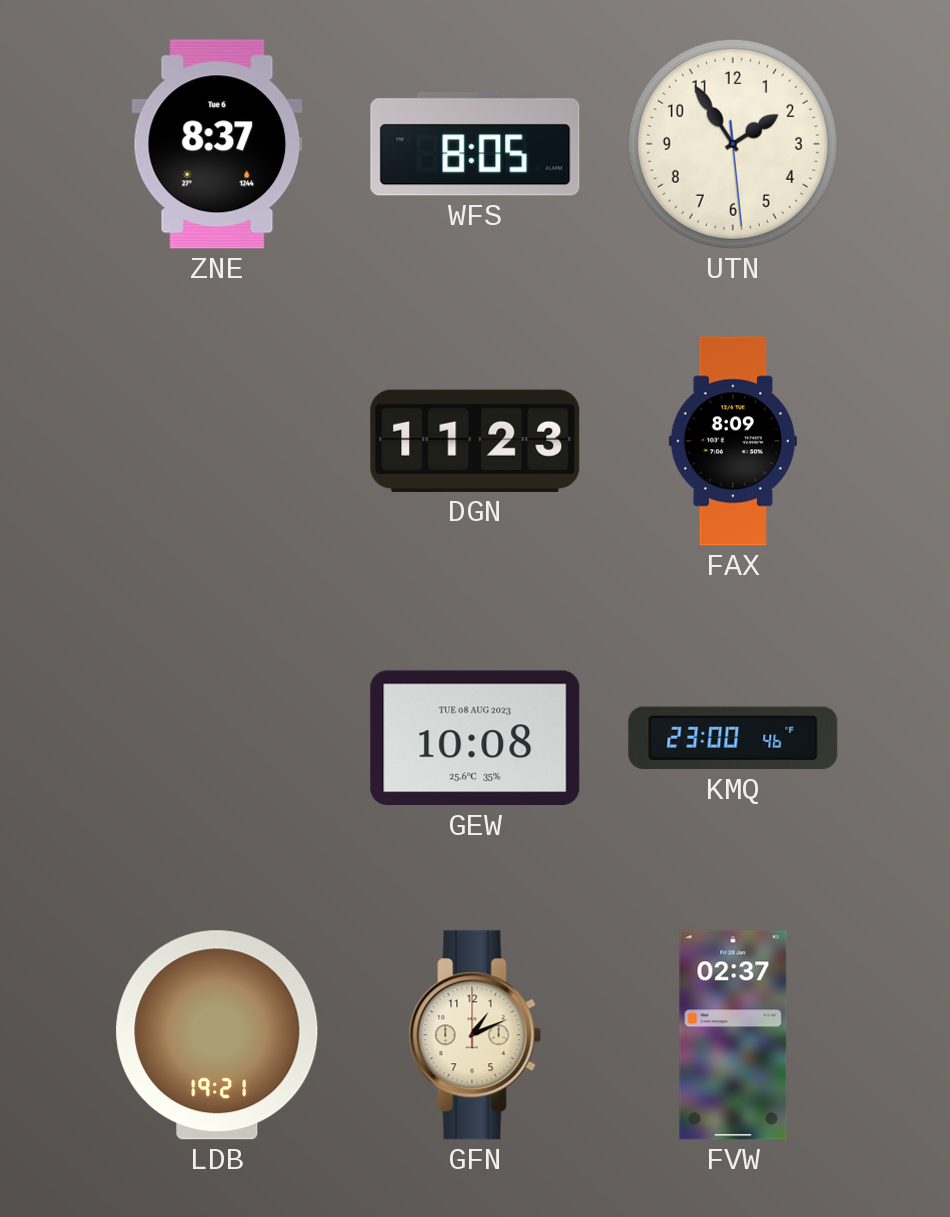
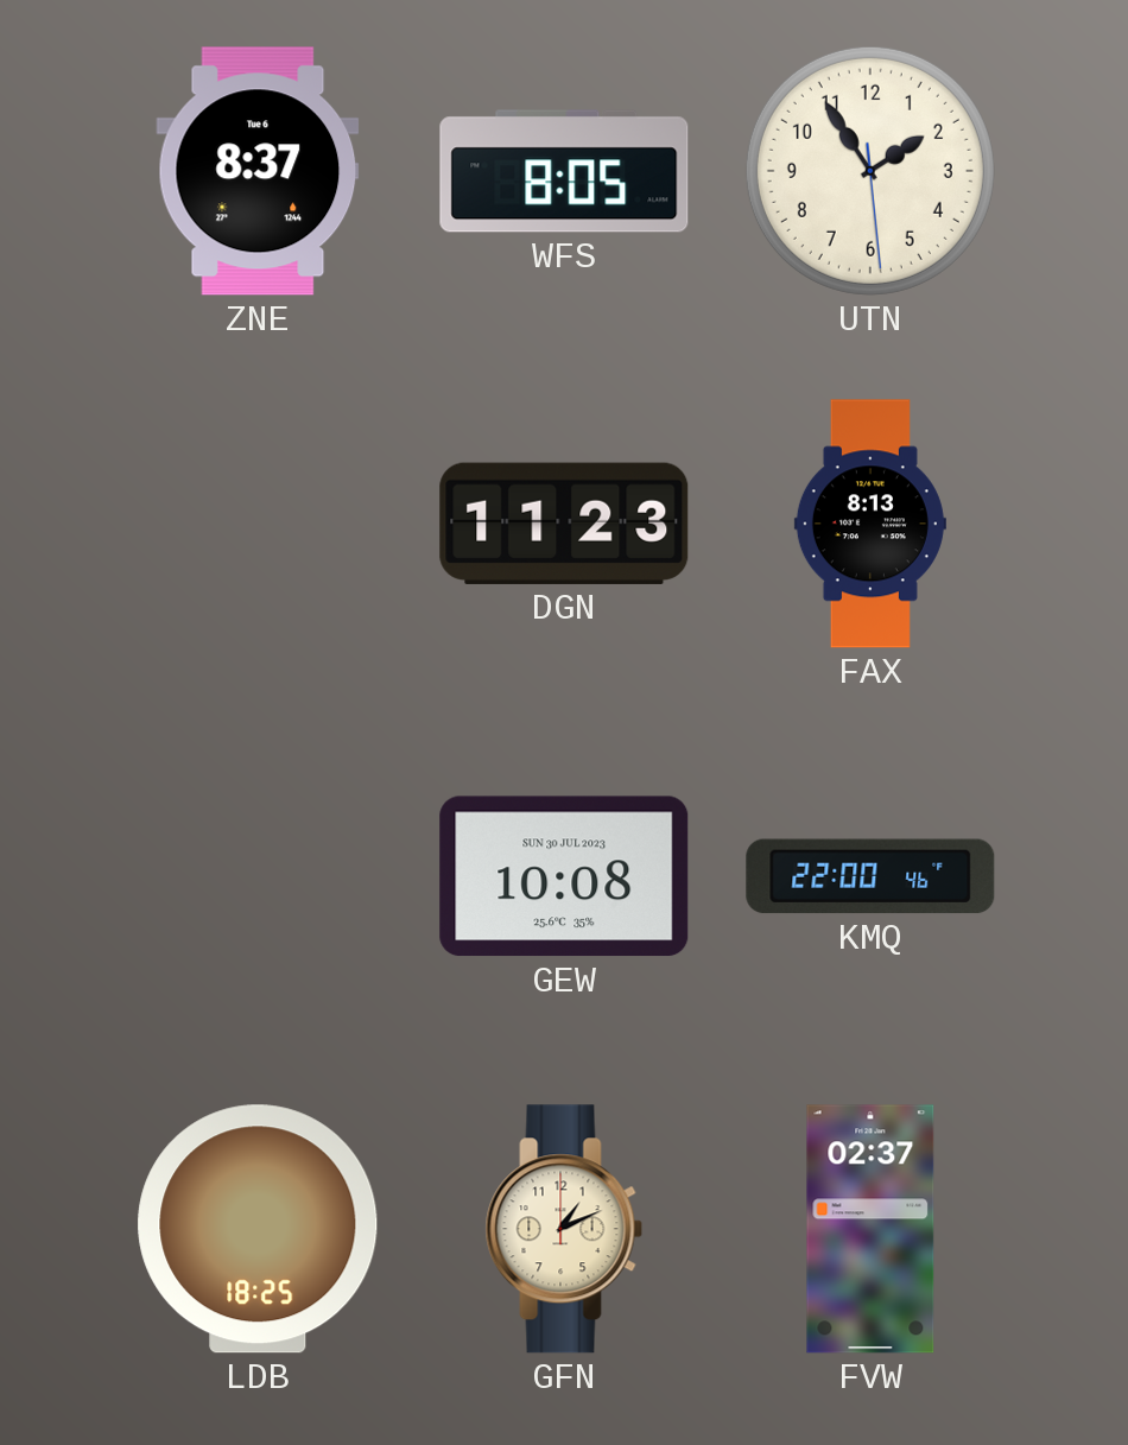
FAX: 8:09 -> 8:13
GEW date: TUE 08 AUG 2023 -> SUN 30 JUL 2023
KMQ: 23:00 -> 22:00
LDB: 19:21 -> 18:25
